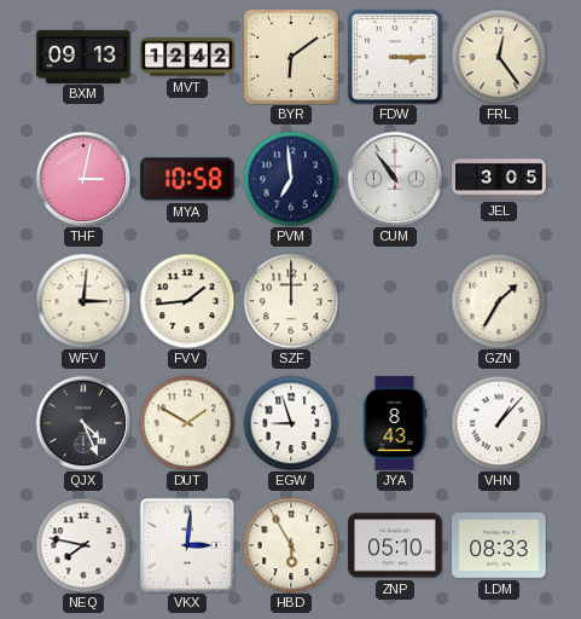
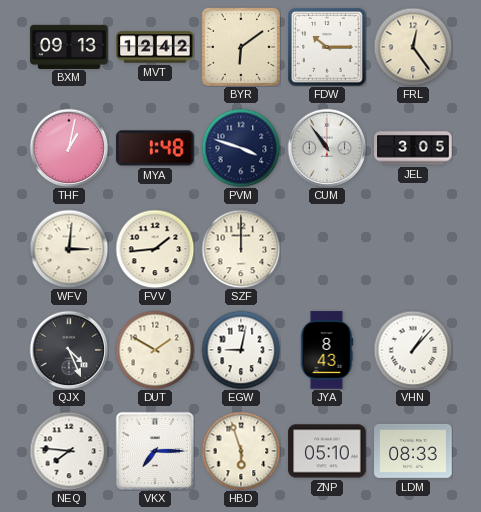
FDW: 3:15 -> 10:15
THF: 3:02 -> 1:02
MYA: 10:58 -> 1:48
PVM: 6:59 -> 3:48
GZN: 1:35 -> none
EGW: 8:57 -> 9:02
NEQ: 7:47 -> 7:46
VKX: 3:01 -> 7:15
HBD: 5:55 -> 5:57
